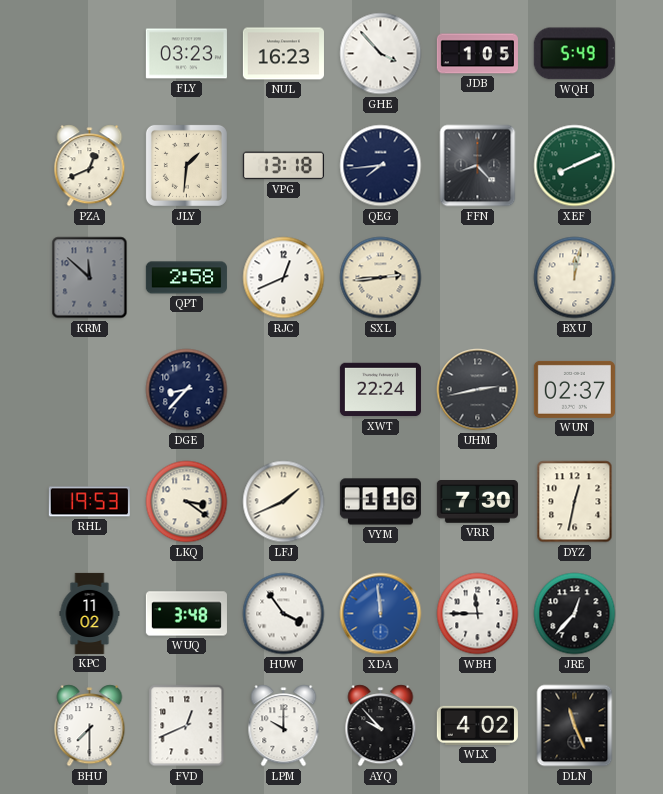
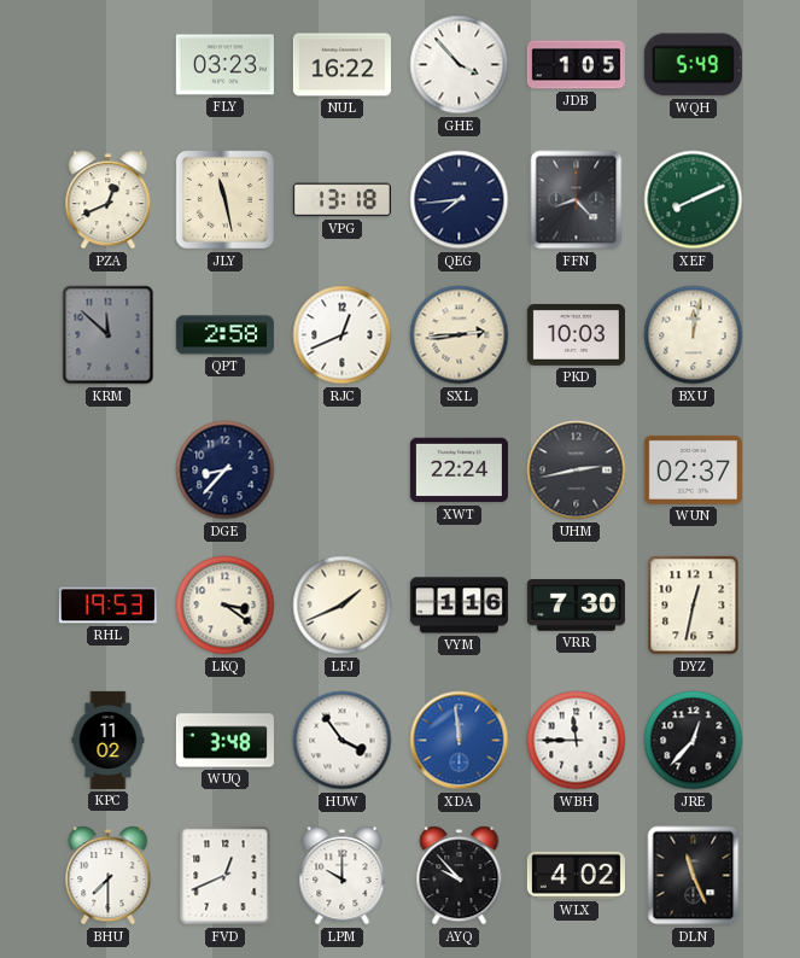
NUL: 16:23 -> 16:22
JLY: 1:31 -> 11:28
PKD: none -> 10:03
